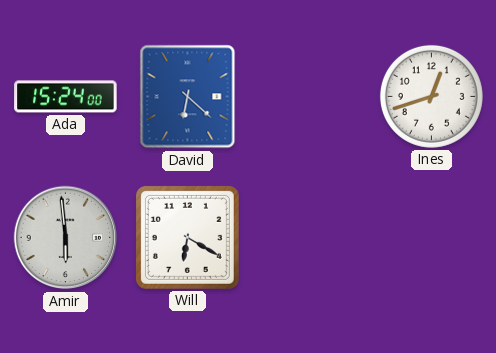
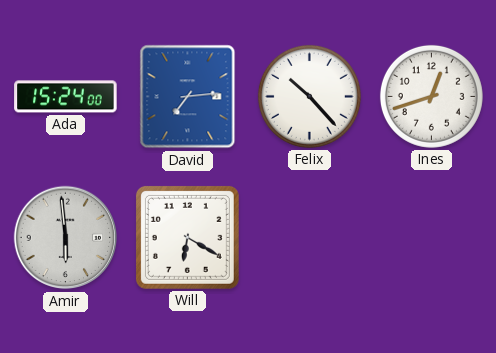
David: 6:22 -> 7:14
Felix: none -> 10:23
